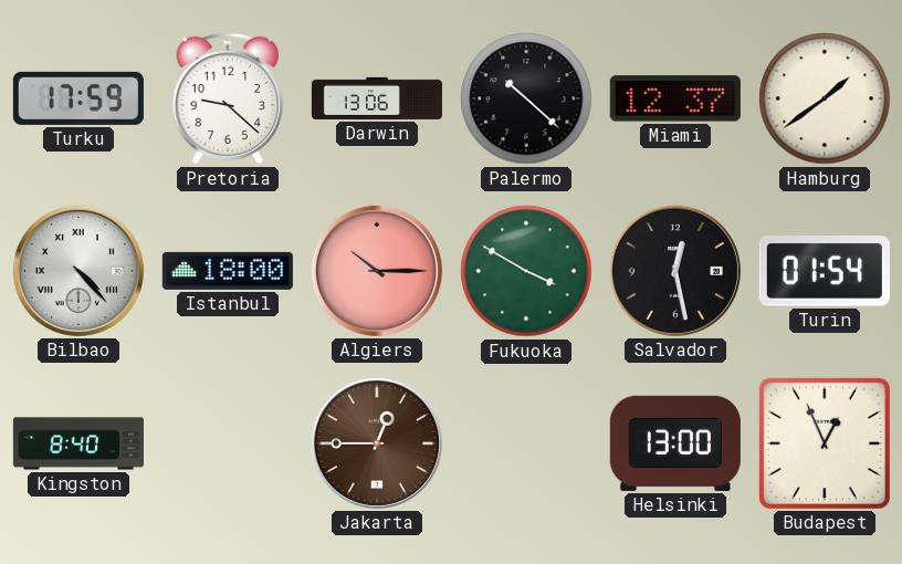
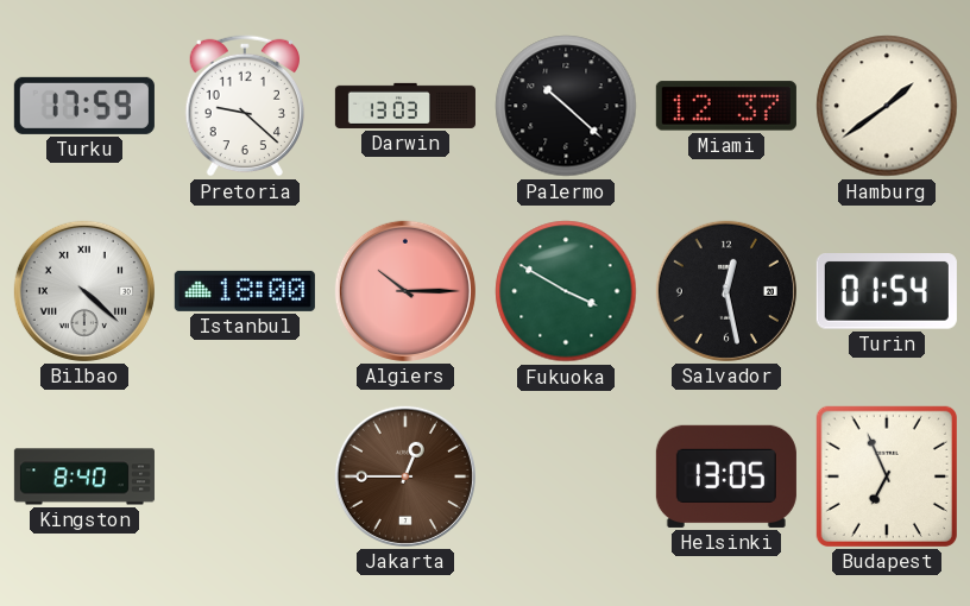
Darwin: 13:06 -> 13:03
Bilbao: 4:23 -> 4:22
Helsinki: 13:00 -> 13:05
Budapest: 12:56 -> 6:56
